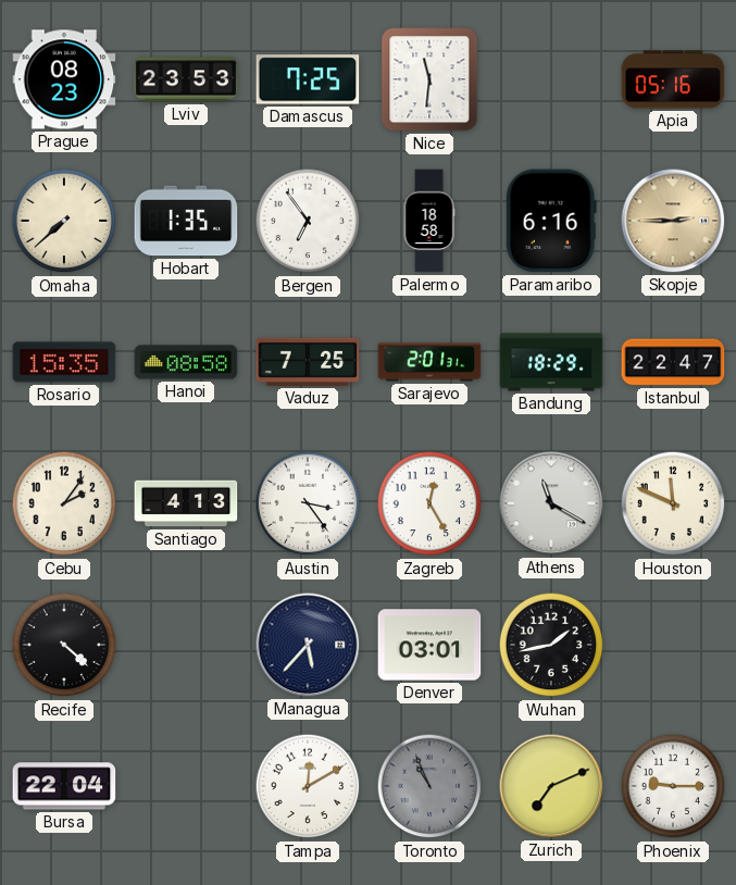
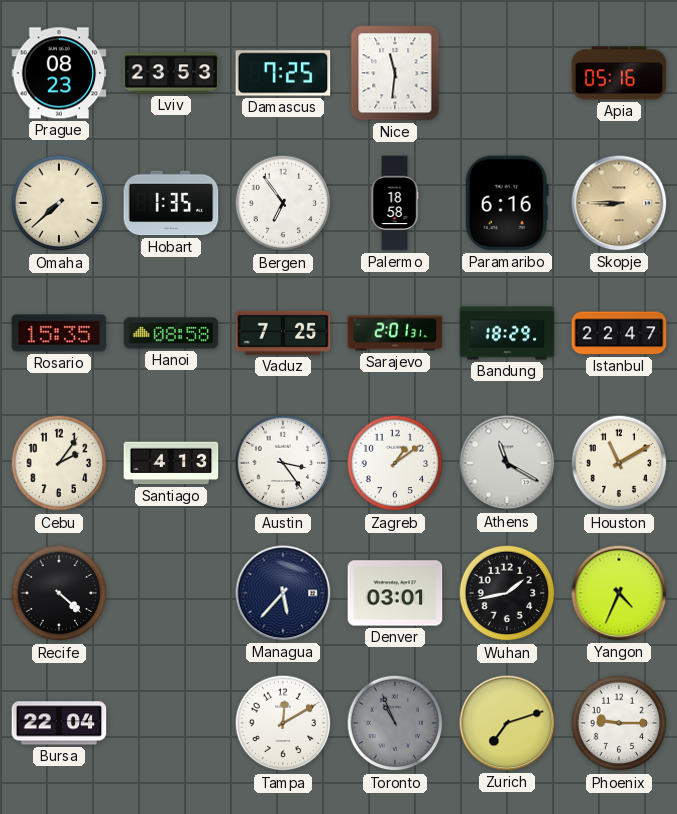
Skopje: 2:45 -> 8:45
Zagreb: 12:25 -> 1:09
Houston: 11:49 -> 11:10
Yangon: none -> 4:34
Zurich: 7:11 -> 7:12
